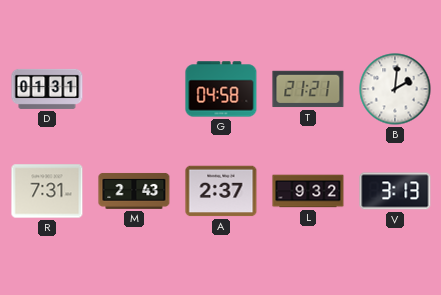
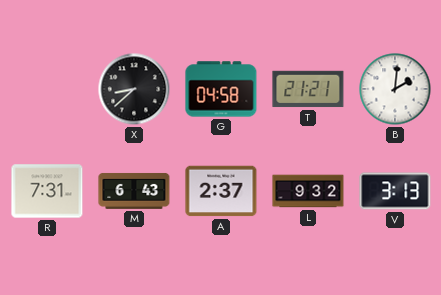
D: 01:31 -> none
X: none -> 8:38
M: 2:43 -> 6:43
